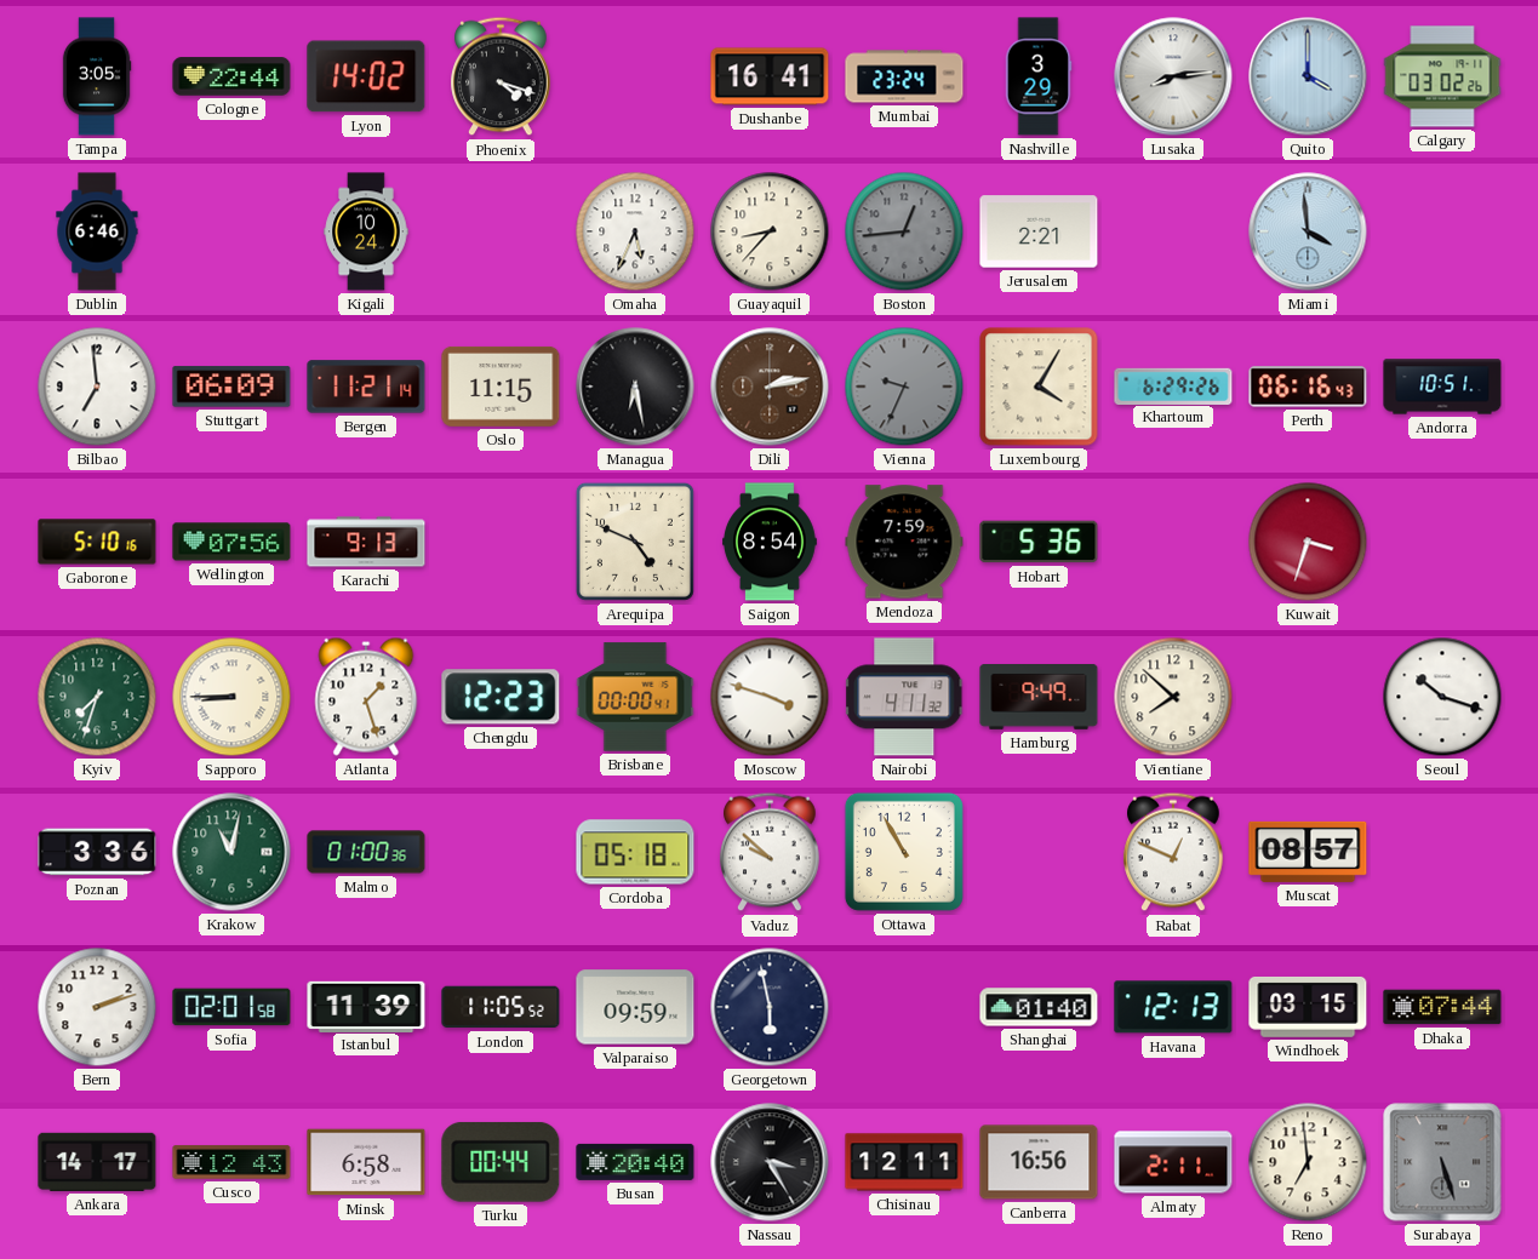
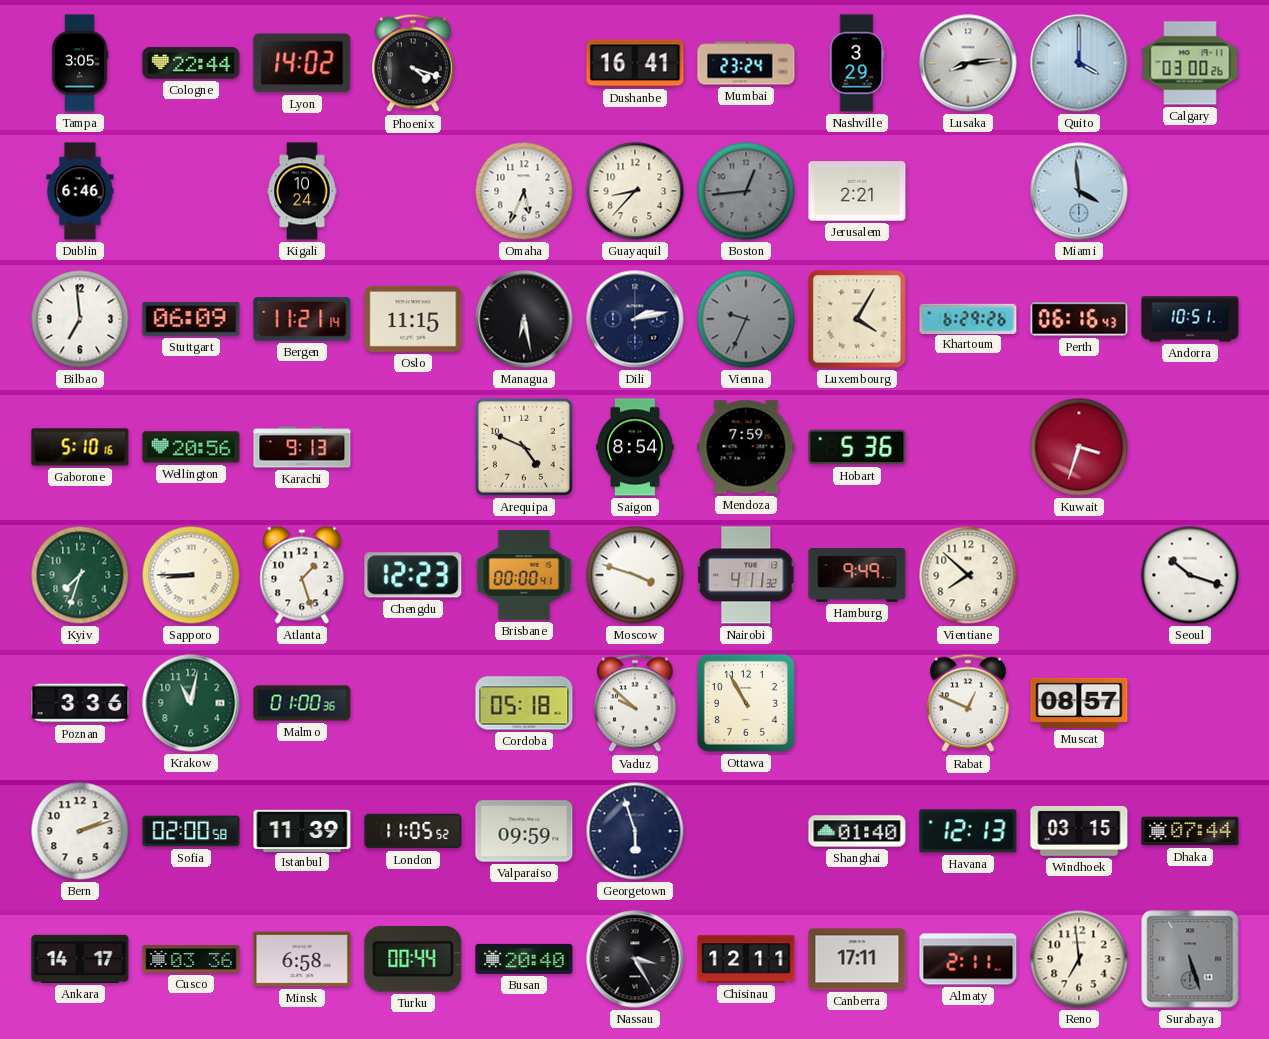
Calgary: 03:02 -> 03:00
Dili dial: brown -> navy
Wellington: 07:56 -> 20:56
Sofia: 02:01 -> 02:00
Georgetown: 5:58 -> 5:57
Cusco: 12:43 -> 03:36
Canberra: 16:56 -> 17:11
